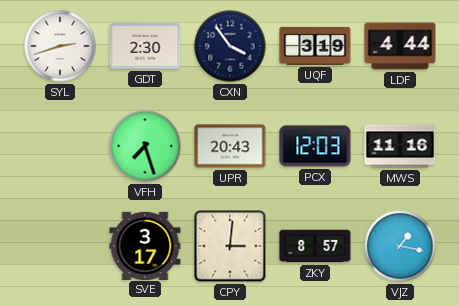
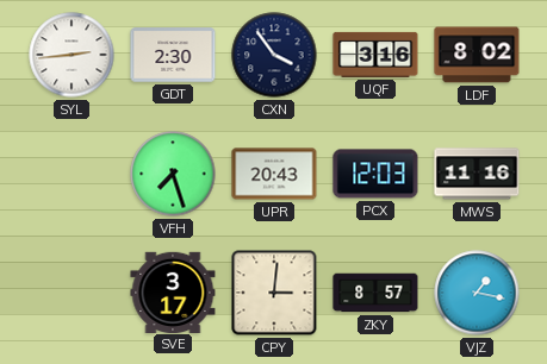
SYL: 2:42 -> 2:44
UQF: 3:19 -> 3:16
LDF: 4:44 -> 8:02
